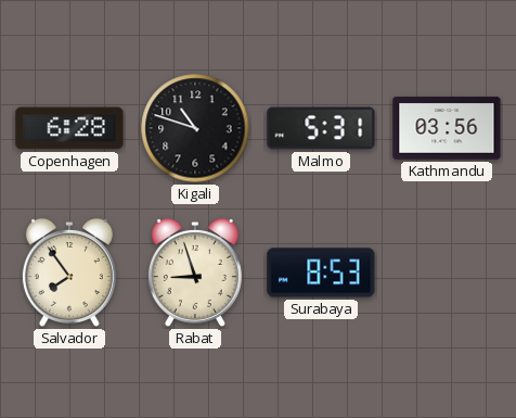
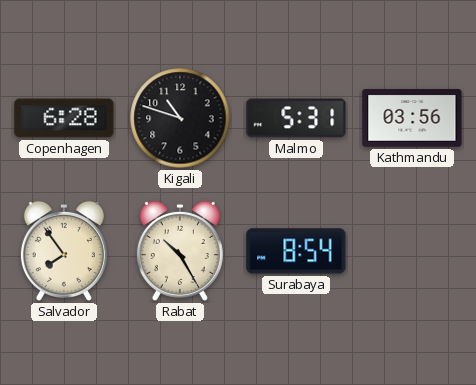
Rabat: 8:57 -> 10:25
Surabaya: 8:53 -> 8:54
